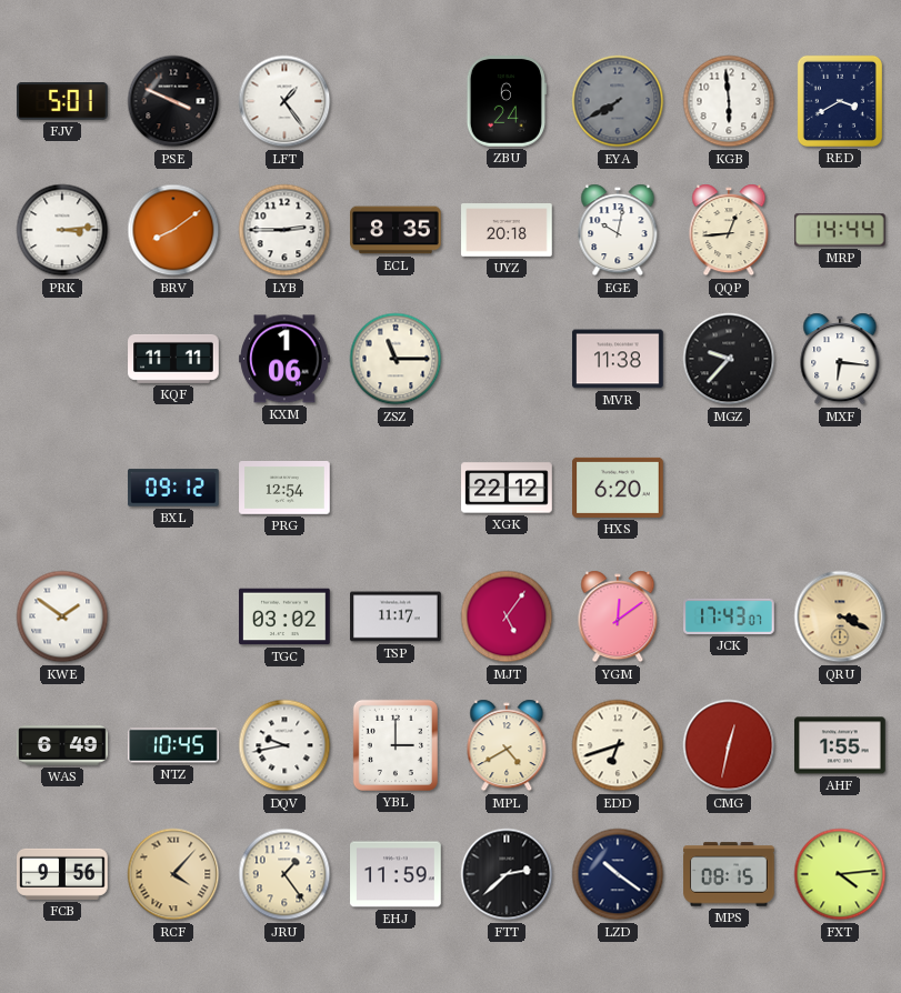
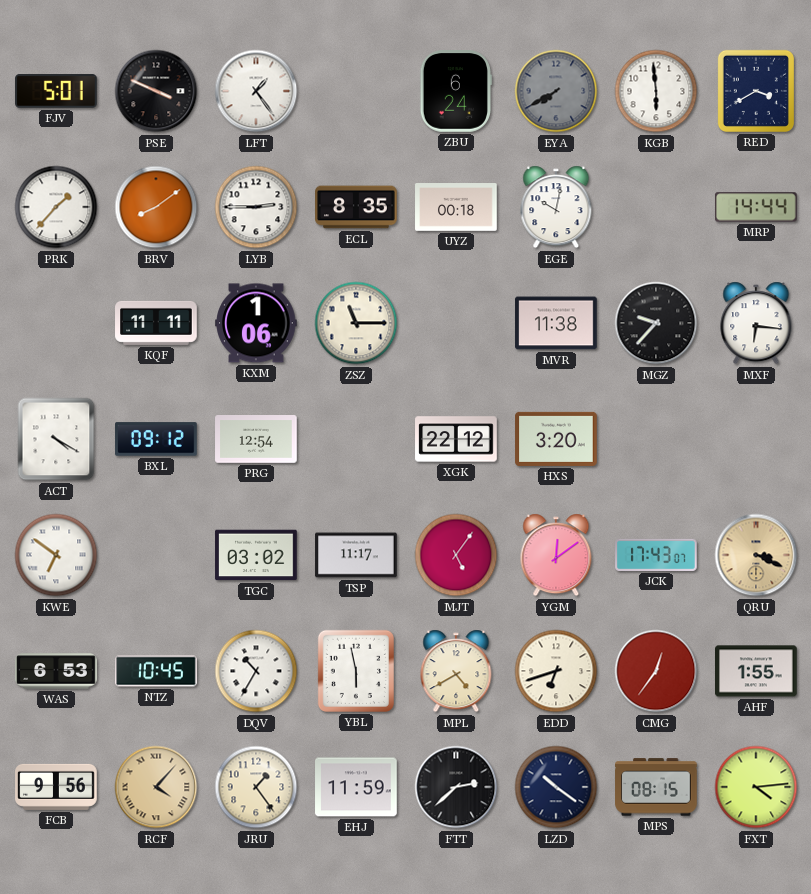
PRK: 3:14 -> 1:37
UYZ: 20:18 -> 00:18
QQP: 12:44 -> none
ACT: none -> 4:20
HXS: 6:20 -> 3:20
KWE: 1:51 -> 6:51
WAS: 6:49 -> 6:53
DQV: 9:43 -> 10:35
YBL: 3:00 -> 5:58
CMG: 12:32 -> 12:36
